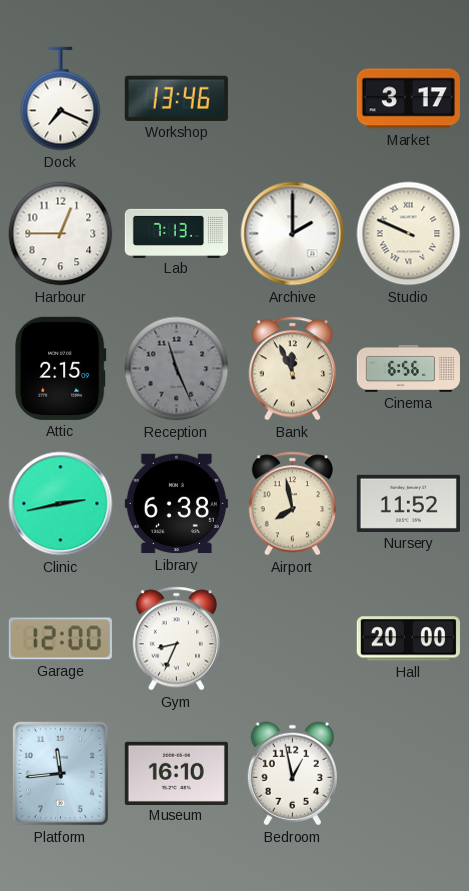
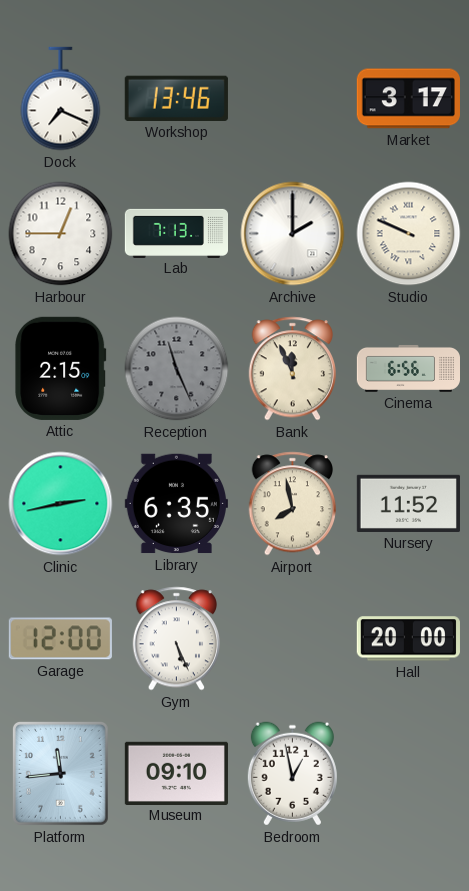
Library: 6:38 -> 6:35
Gym: 8:34 -> 5:26
Museum: 16:10 -> 09:10
